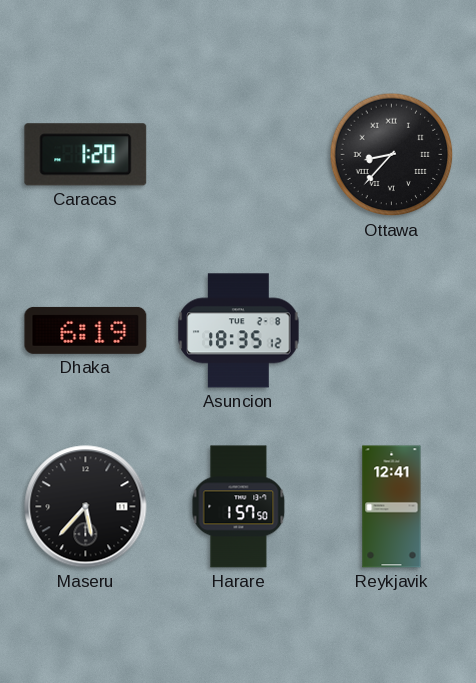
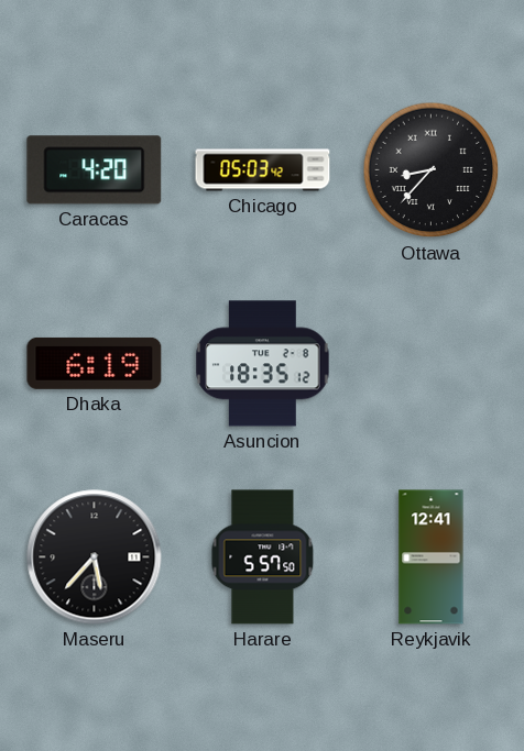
Caracas: 1:20 -> 4:20
Chicago: none -> 05:03
Harare: 1:57 -> 5:57
